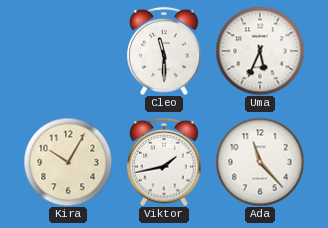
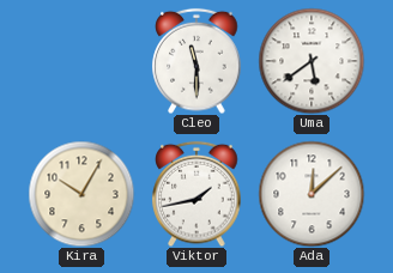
Uma: 5:34 -> 5:39
Ada: 11:23 -> 12:08
